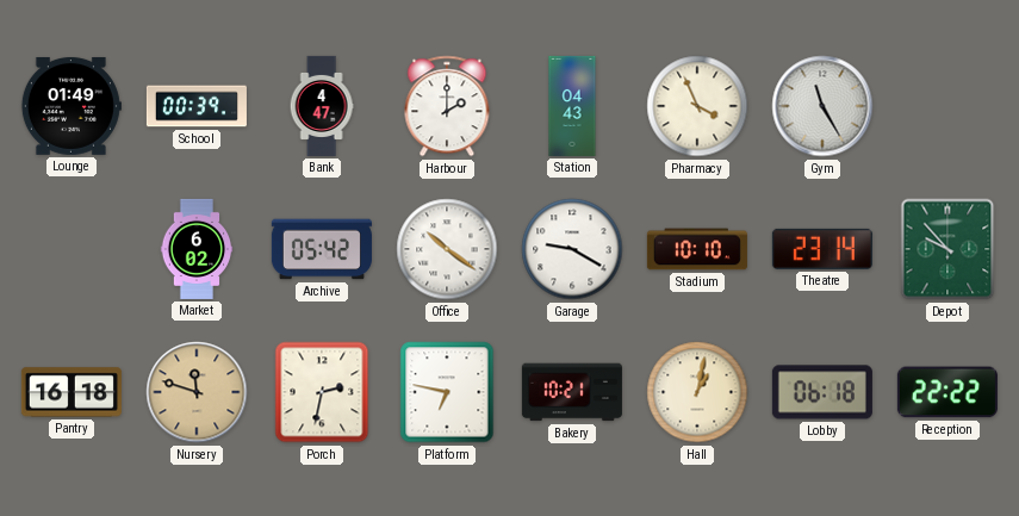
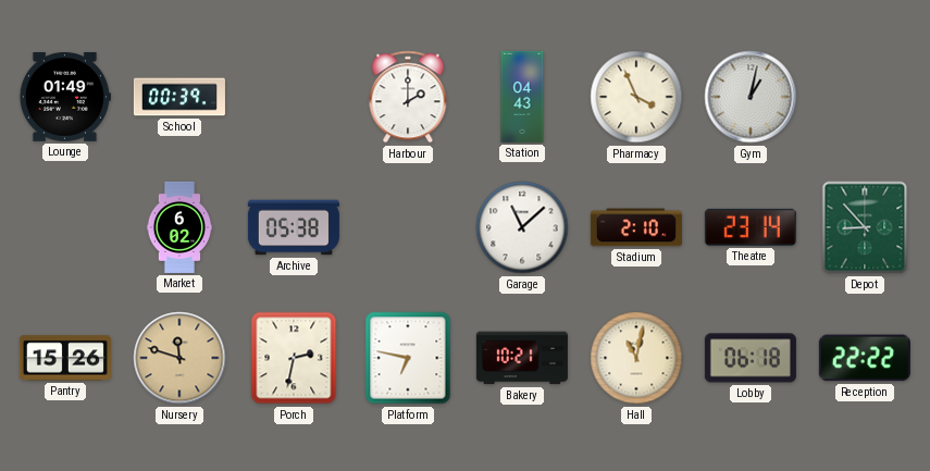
Bank: 4:47 -> none
Gym: 11:25 -> 1:02
Archive: 05:42 -> 05:38
Office: 10:21 -> none
Garage: 9:20 -> 11:08
Stadium: 10:10 -> 2:10
Depot: 9:53 -> 8:53
Pantry: 16:18 -> 15:26
Hall: 1:02 -> 11:02
